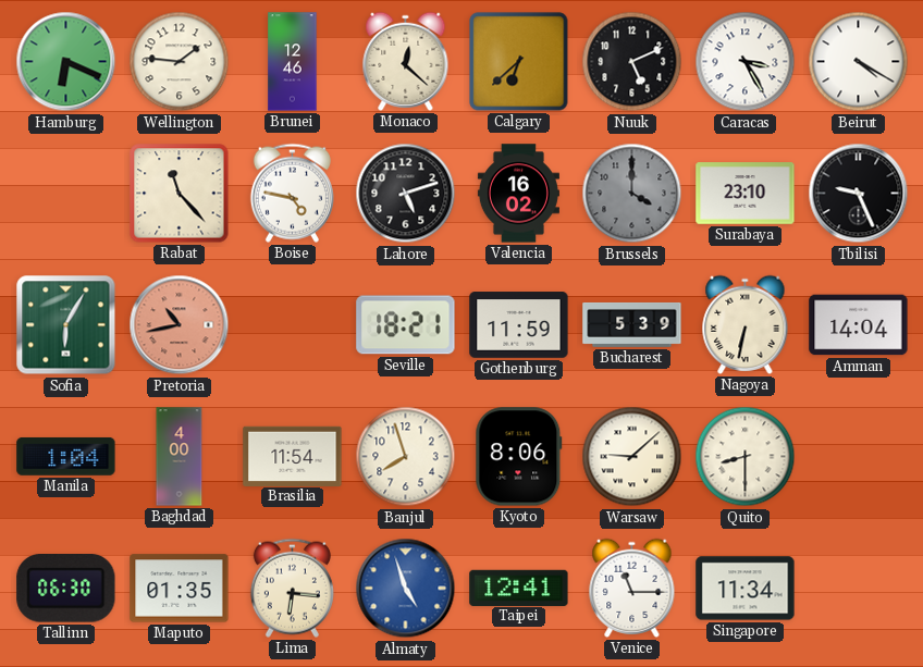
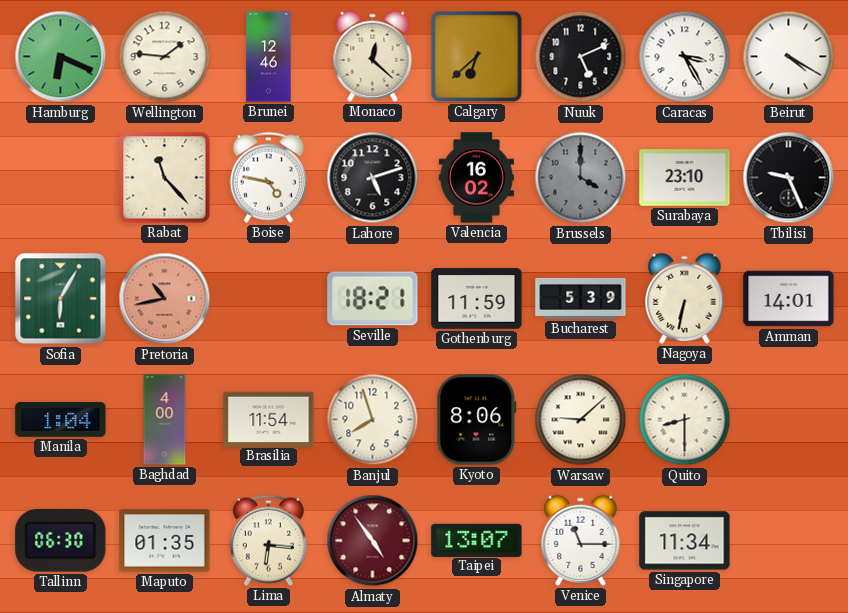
Amman: 14:04 -> 14:01
Almaty: 4:57 -> 4:54
Almaty dial: blue -> burgundy
Taipei: 12:41 -> 13:07
